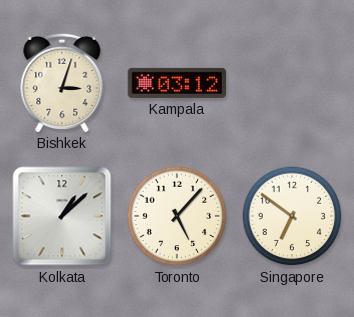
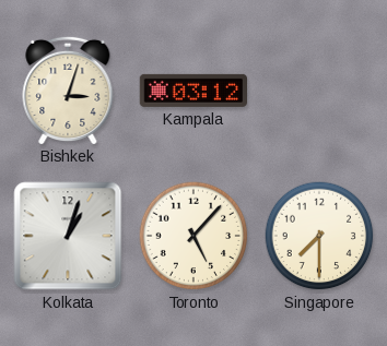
Kolkata: 1:08 -> 1:03
Singapore: 6:51 -> 7:30
